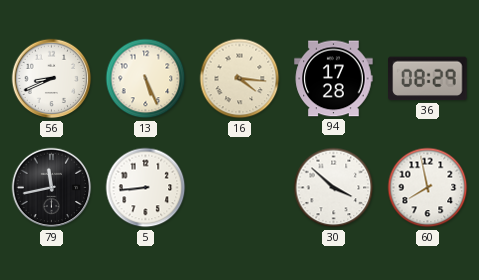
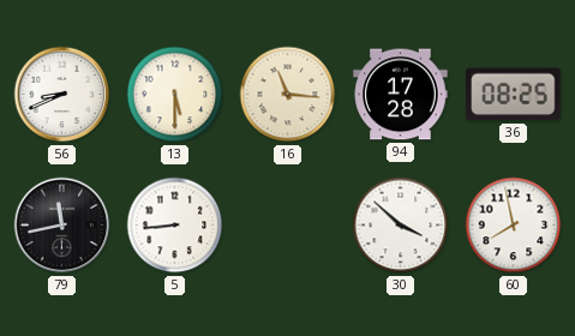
13: 5:26 -> 5:30
16: 4:16 -> 11:16
36: 08:29 -> 08:25
